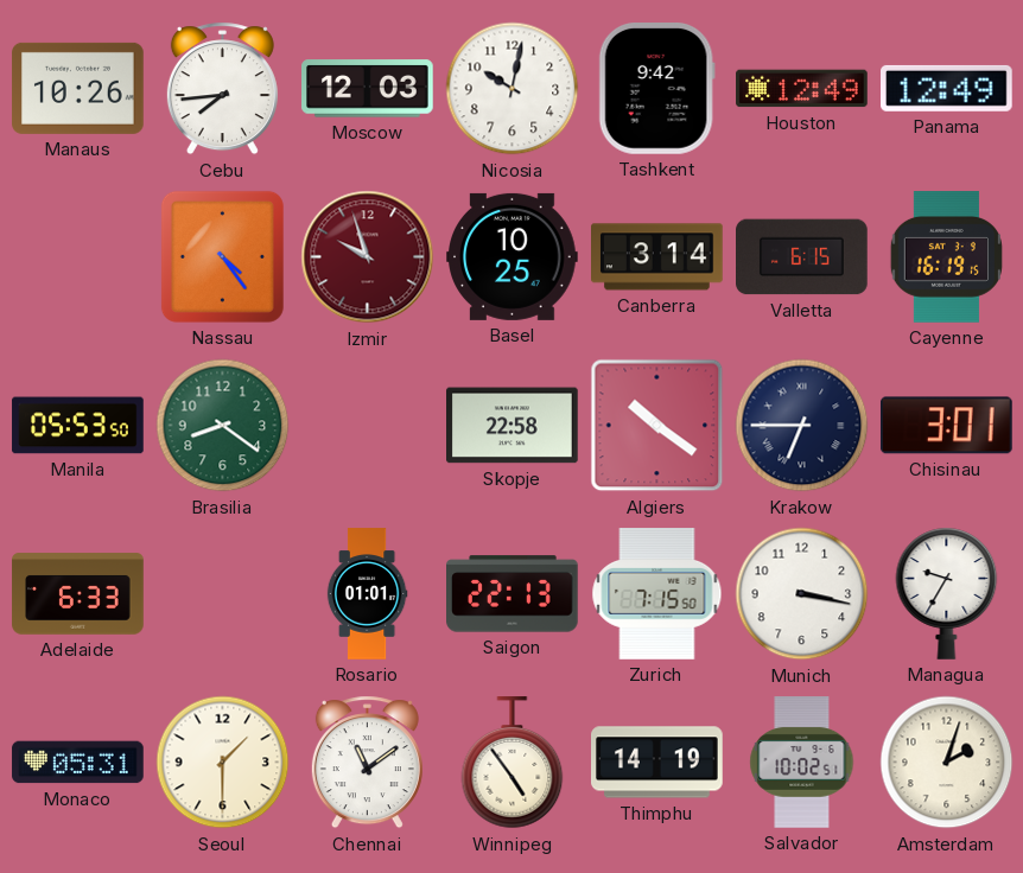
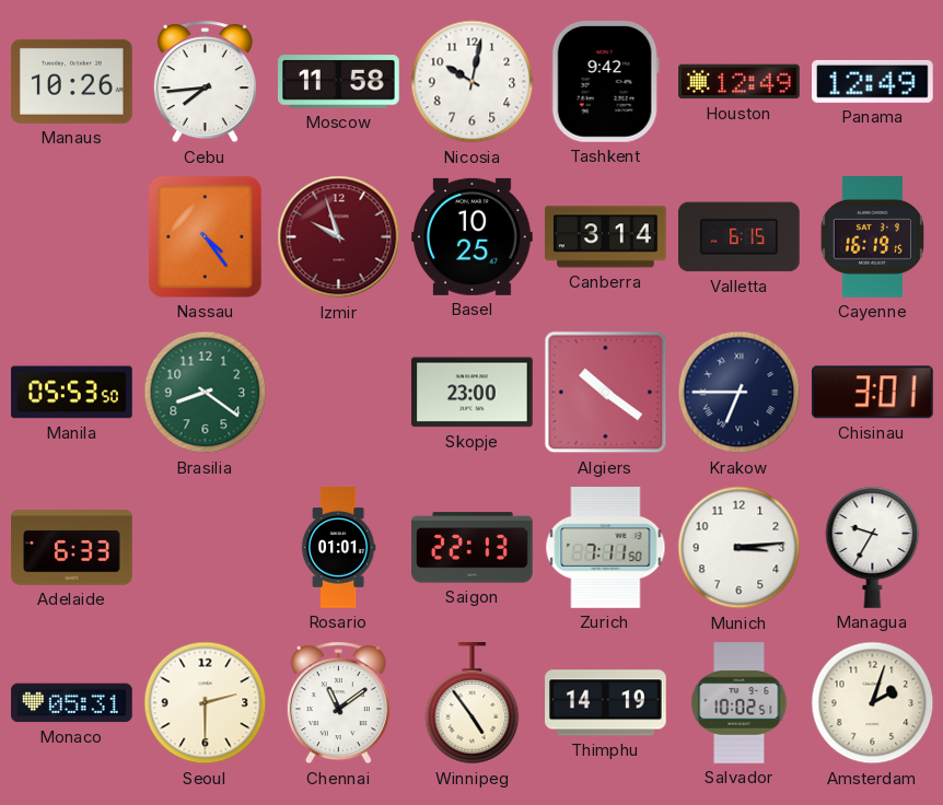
Moscow: 12:03 -> 11:58
Skopje: 22:58 -> 23:00
Zurich: 7:15 -> 7:11
Munich: 3:17 -> 3:14
Seoul: 1:30 -> 2:30
